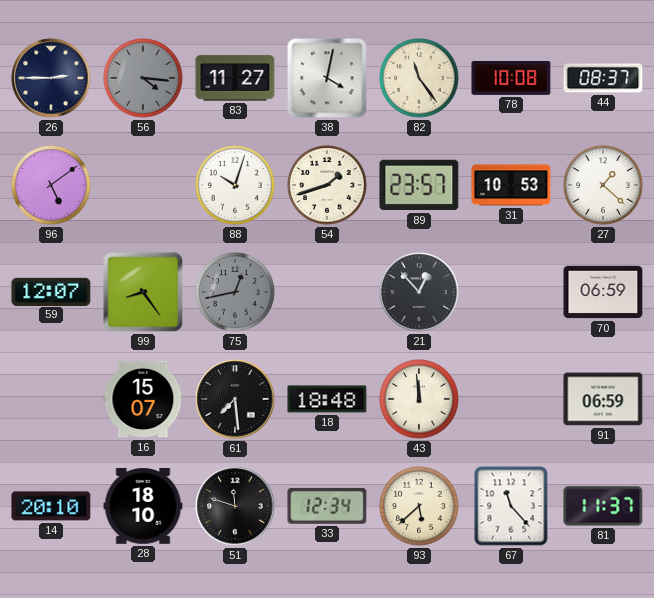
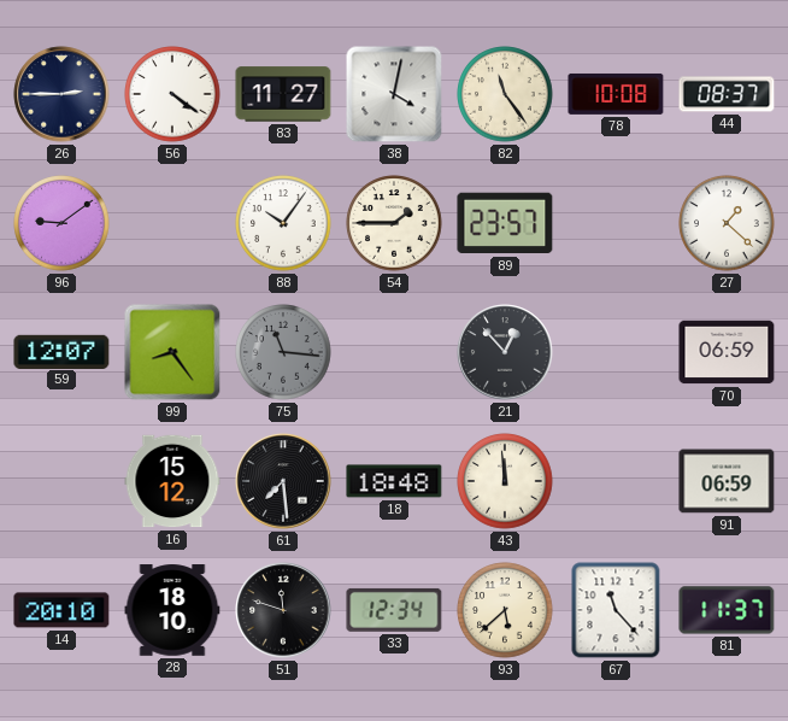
56: 4:16 -> 4:21
56 dial: grey -> white
96: 5:09 -> 9:09
88: 10:03 -> 10:06
54: 1:42 -> 1:45
31: 10:53 -> none
75: 12:43 -> 11:16
16: 15:07 -> 15:12
